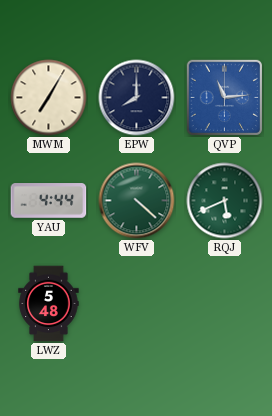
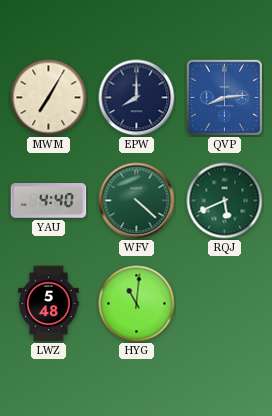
QVP: 11:14 -> 8:14
YAU: 4:44 -> 4:40
HYG: none -> 11:01
